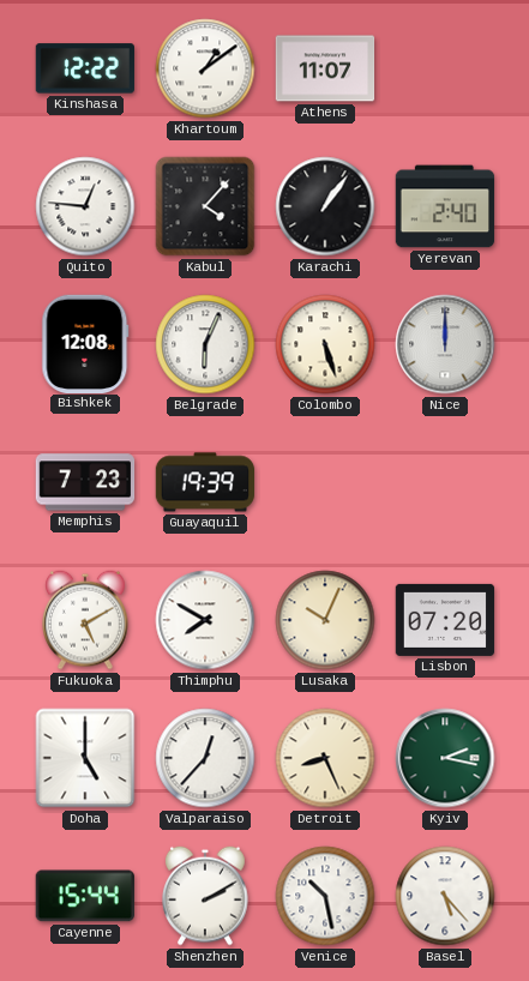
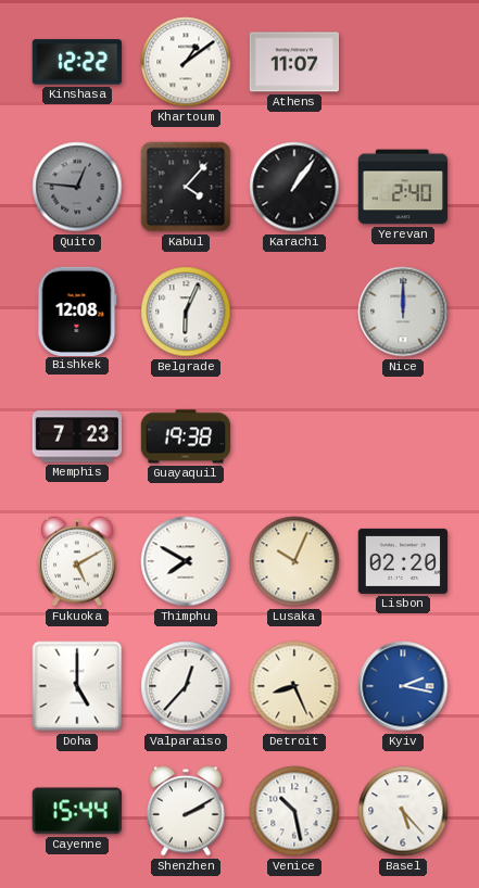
Quito dial: white -> grey
Colombo: 5:27 -> none
Guayaquil: 19:39 -> 19:38
Lisbon: 07:20 -> 02:20
Kyiv dial: green -> blue
